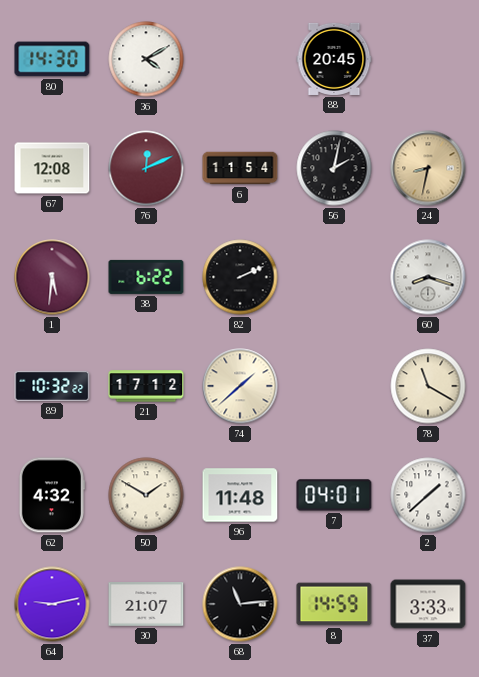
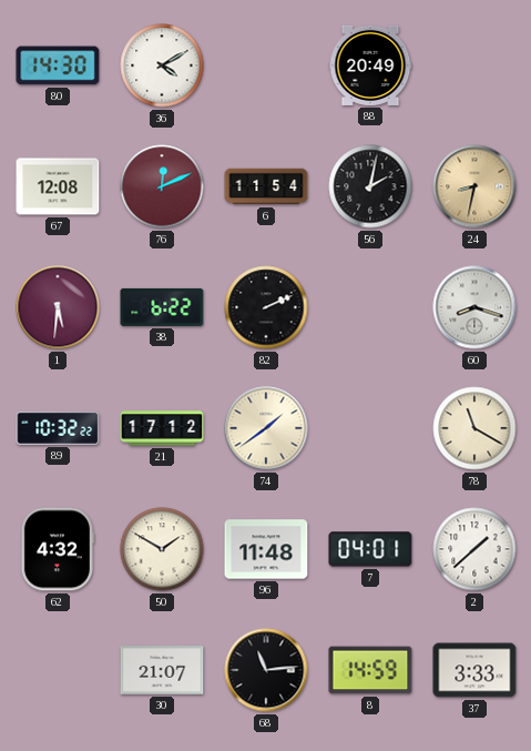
88: 20:45 -> 20:49
74: 1:38 -> 1:39
64: 9:13 -> none
